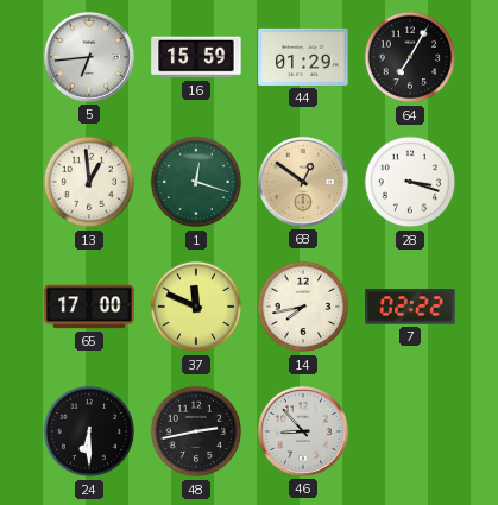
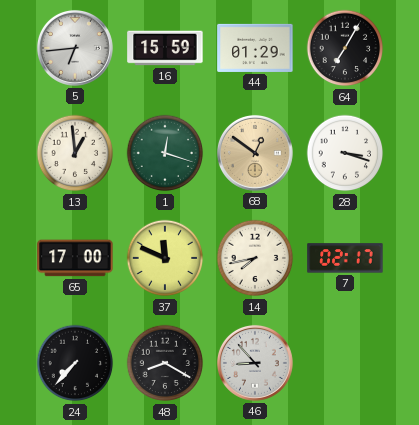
7: 02:22 -> 02:17
24: 6:30 -> 7:37
48: 2:43 -> 8:20
